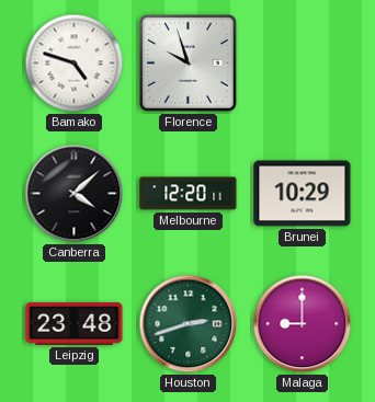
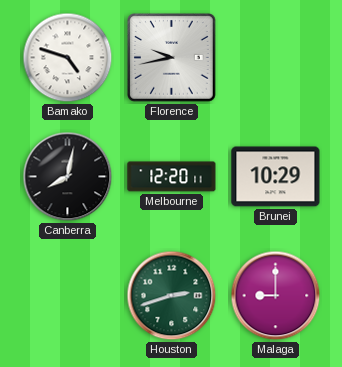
Florence: 9:57 -> 9:43
Canberra: 4:08 -> 8:02
Leipzig: 23:48 -> none
